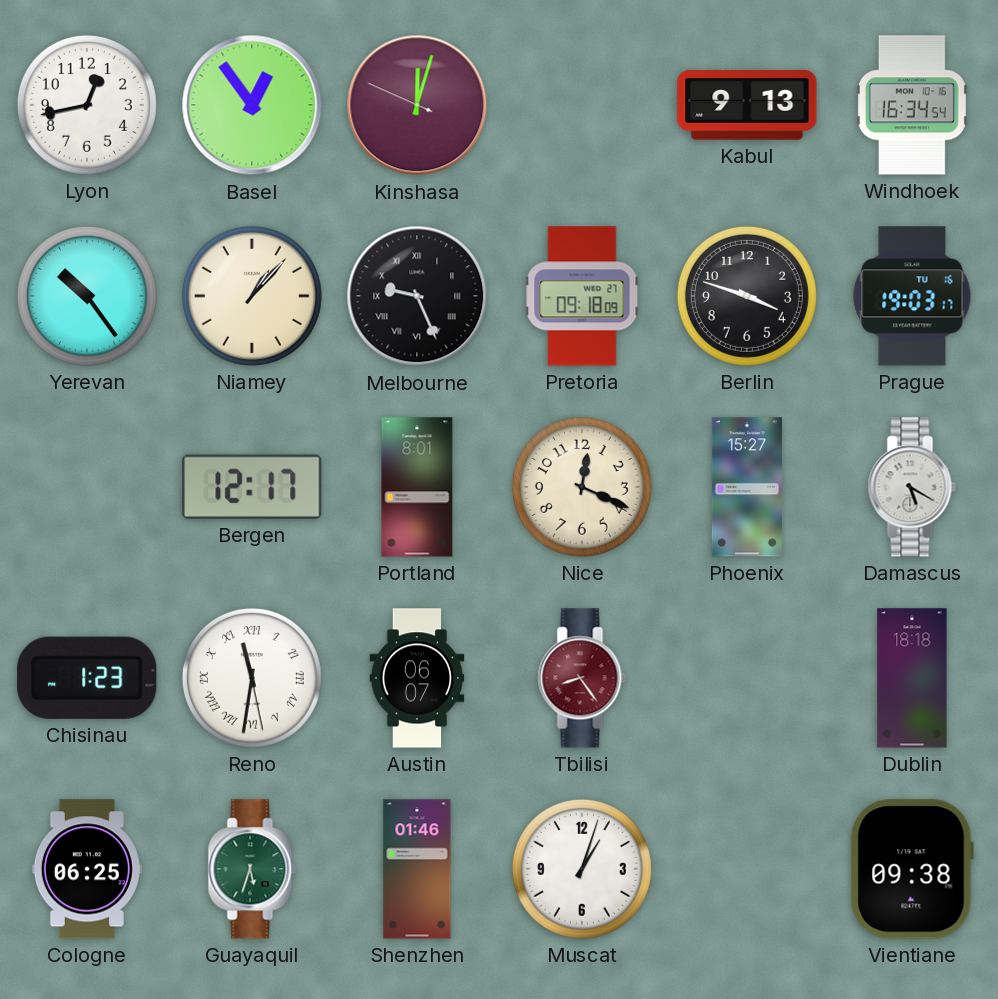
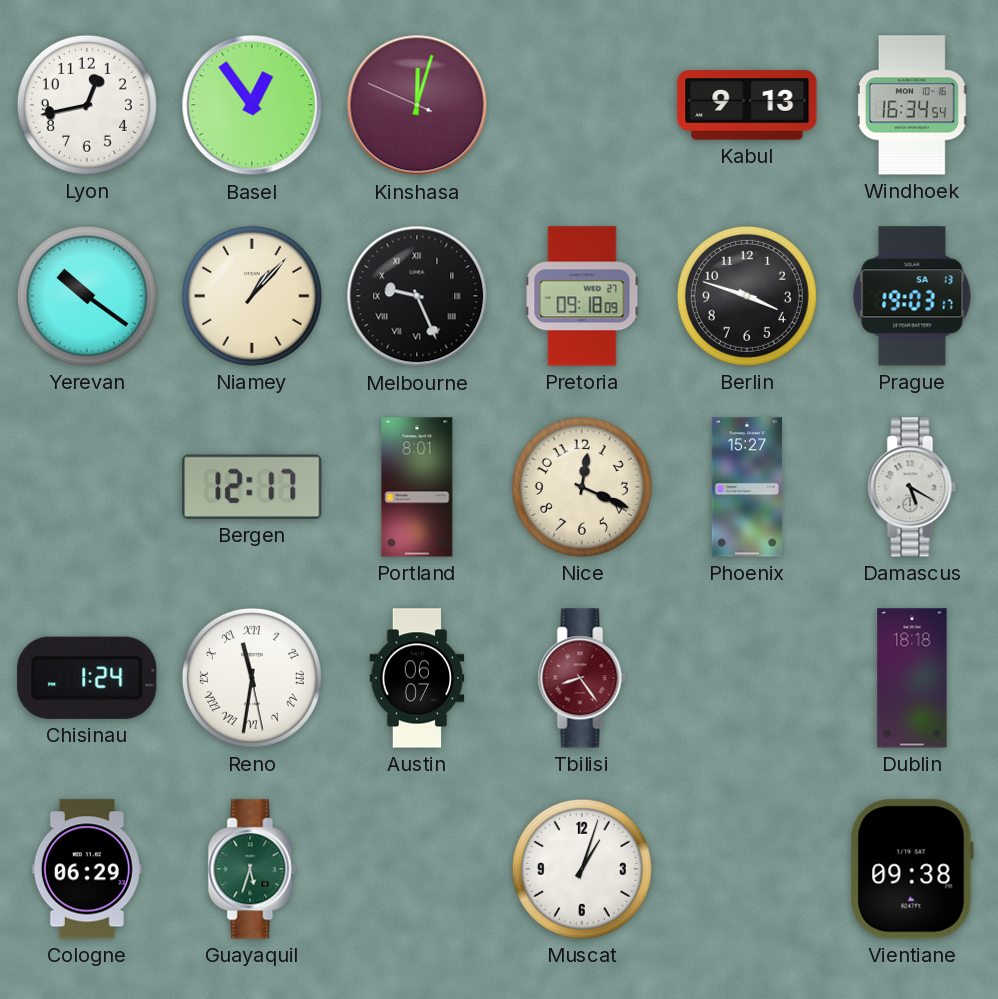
Yerevan: 10:24 -> 10:21
Prague date: TU 16 -> SA 13
Chisinau: 1:23 -> 1:24
Cologne: 06:25 -> 06:29
Shenzhen: 01:46 -> none
